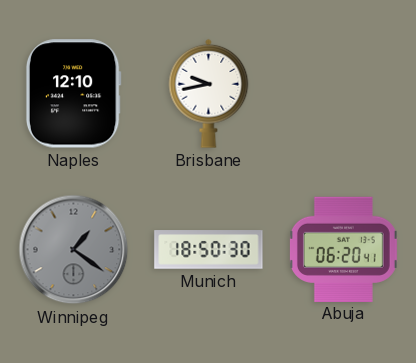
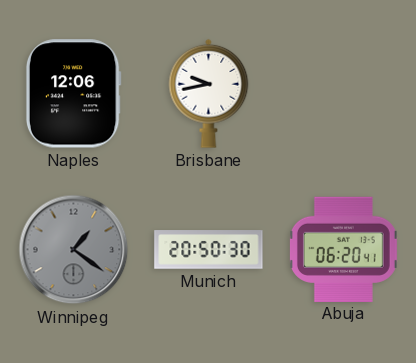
Naples: 12:10 -> 12:06
Munich: 18:50 -> 20:50
